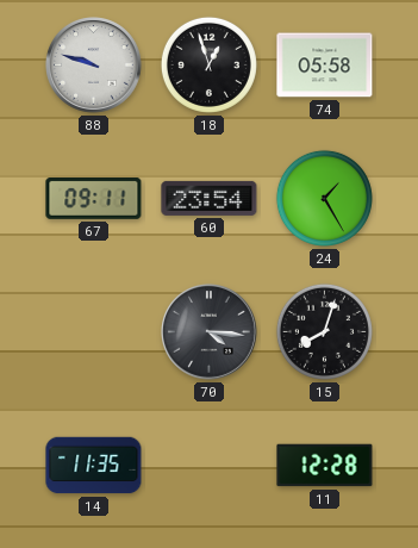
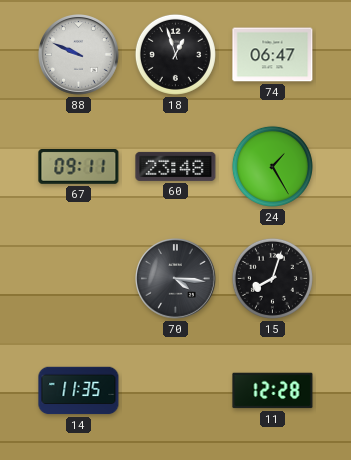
88: 9:48 -> 9:49
74: 05:58 -> 06:47
60: 23:54 -> 23:48
